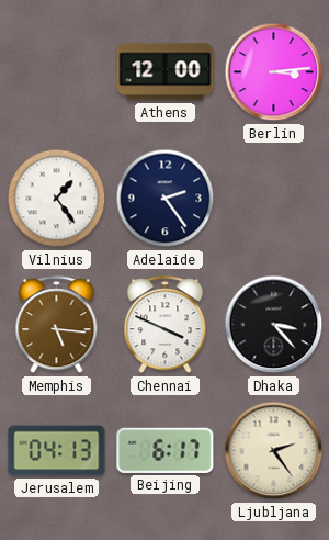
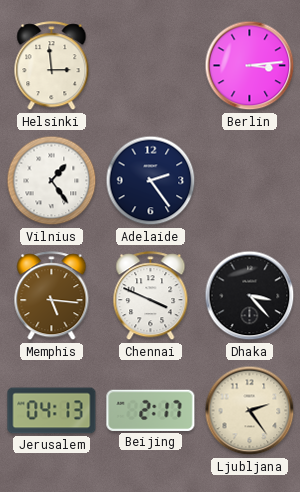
Helsinki: none -> 2:59
Athens: 12:00 -> none
Beijing: 6:17 -> 2:17
